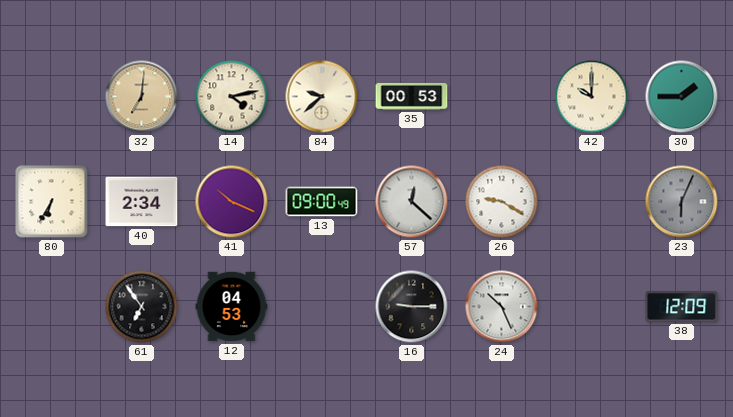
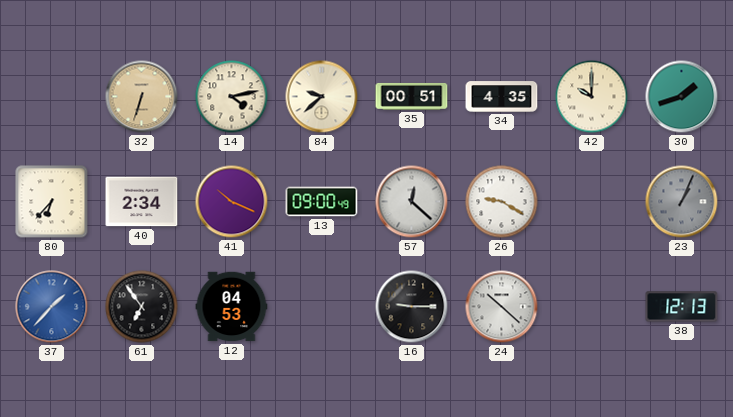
32: 7:01 -> 6:33
35: 00:53 -> 00:51
34: none -> 4:35
30: 1:45 -> 1:42
80: 6:35 -> 6:37
23: 6:04 -> 1:04
37: none -> 1:37
24: 10:26 -> 10:22
38: 12:09 -> 12:13
